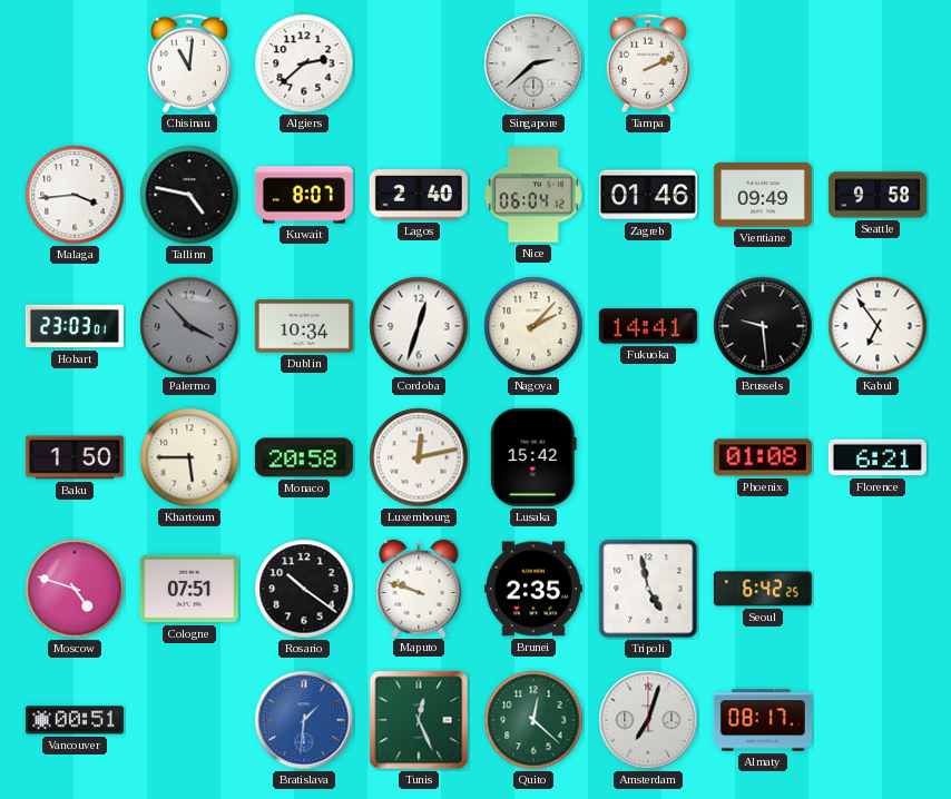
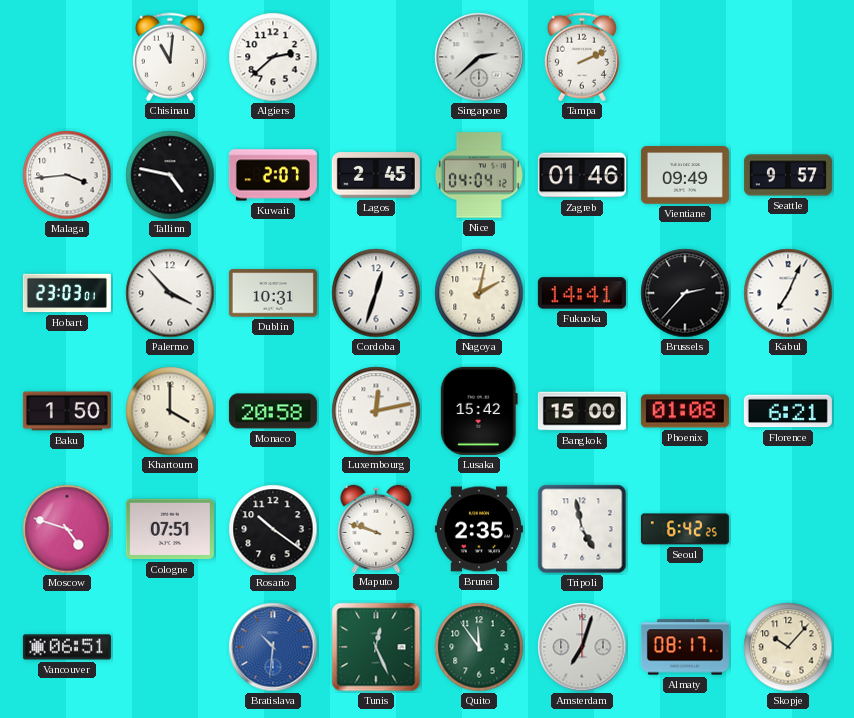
Kuwait: 8:07 -> 2:07
Lagos: 2:40 -> 2:45
Nice: 06:04 -> 04:04
Seattle: 9:58 -> 9:57
Palermo dial: grey -> white
Dublin: 10:34 -> 10:31
Nagoya: 2:07 -> 2:02
Brussels: 9:29 -> 2:37
Kabul: 6:54 -> 7:04
Khartoum: 5:45 -> 4:00
Bangkok: none -> 15:00
Vancouver: 00:51 -> 06:51
Bratislava: 1:31 -> 10:31
Quito: 12:22 -> 11:54
Skopje: none -> 10:07
